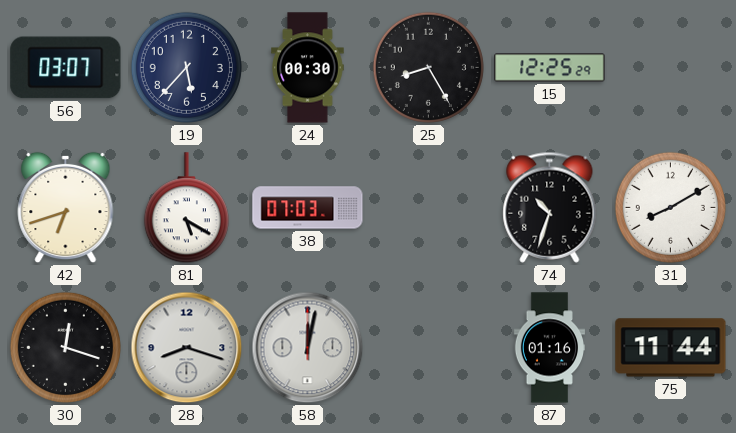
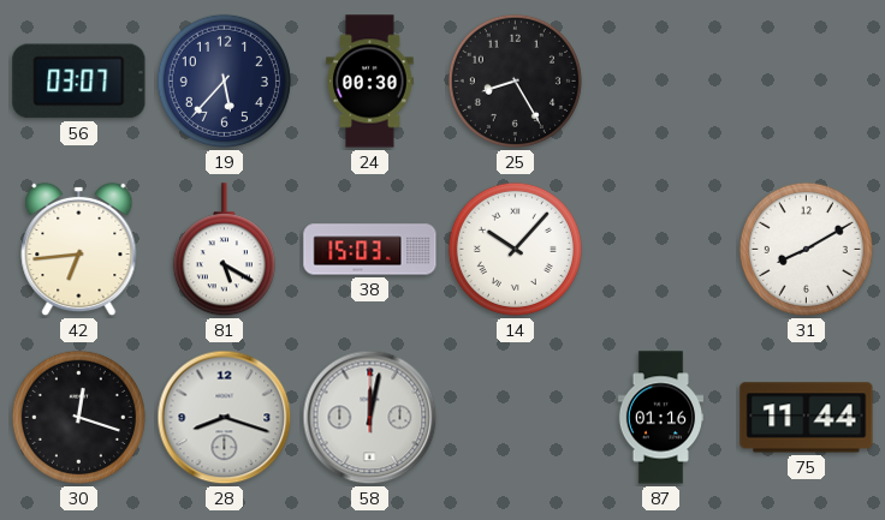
15: 12:25 -> none
42: 6:42 -> 6:44
38: 07:03 -> 15:03
14: none -> 10:07
74: 10:33 -> none
